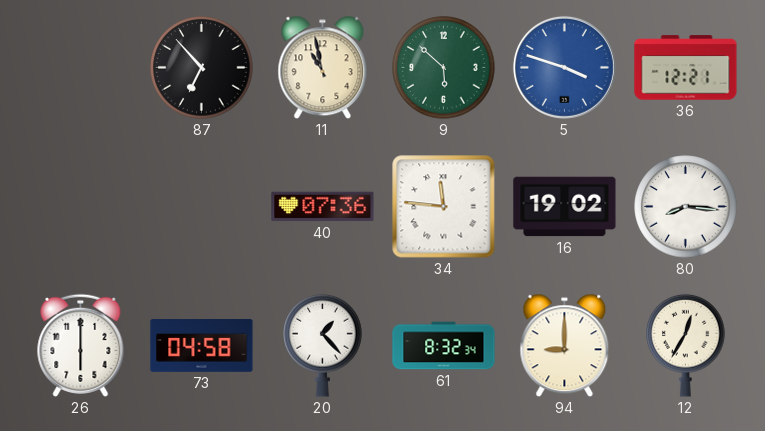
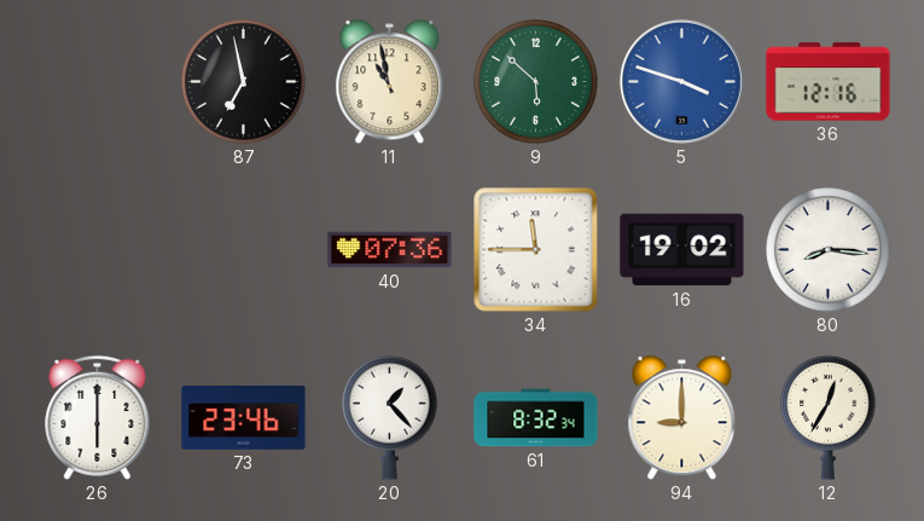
87: 6:53 -> 6:58
36: 12:21 -> 12:16
34: 11:46 -> 11:45
73: 04:58 -> 23:46
